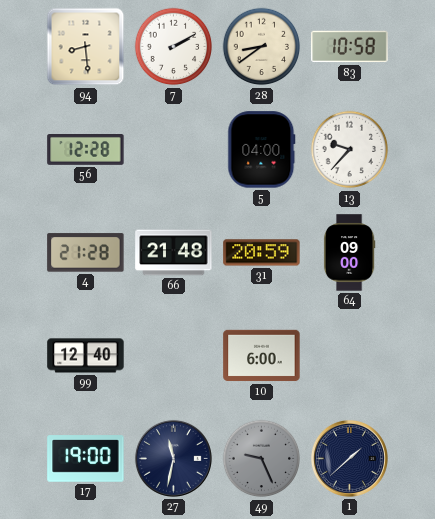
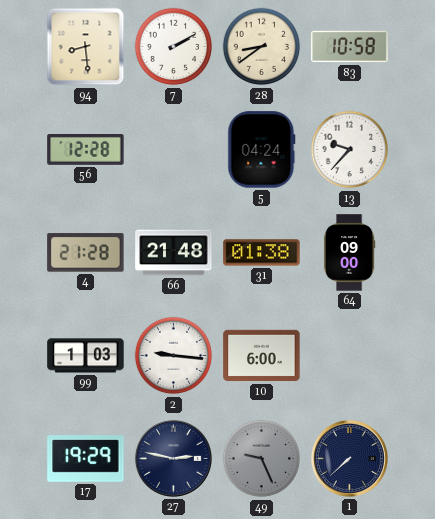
5: 04:00 -> 04:24
31: 20:59 -> 01:38
99: 12:40 -> 1:03
2: none -> 9:16
17: 19:00 -> 19:29
27: 11:32 -> 2:47
1: 1:38 -> 7:38
